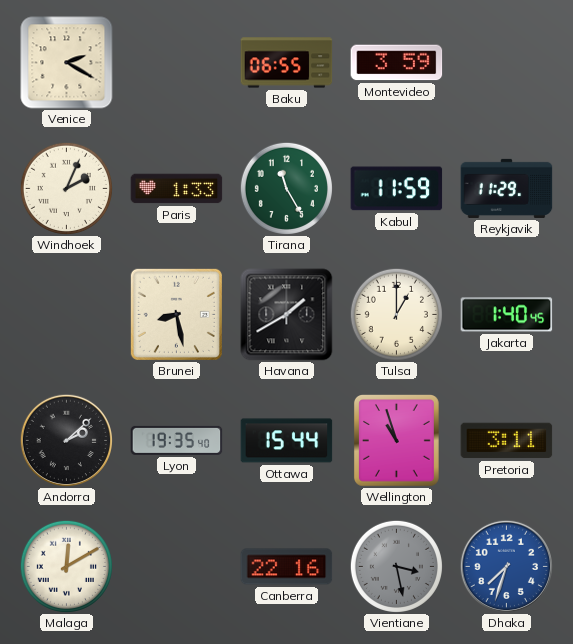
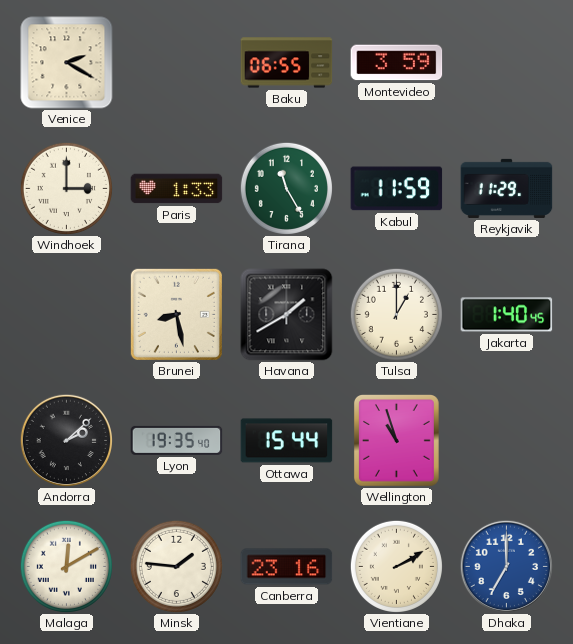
Windhoek: 2:04 -> 3:00
Pretoria: 3:11 -> none
Minsk: none -> 1:46
Canberra: 22:16 -> 23:16
Vientiane: 3:28 -> 2:10
Vientiane dial: grey -> cream
Dhaka: 7:33 -> 7:00
